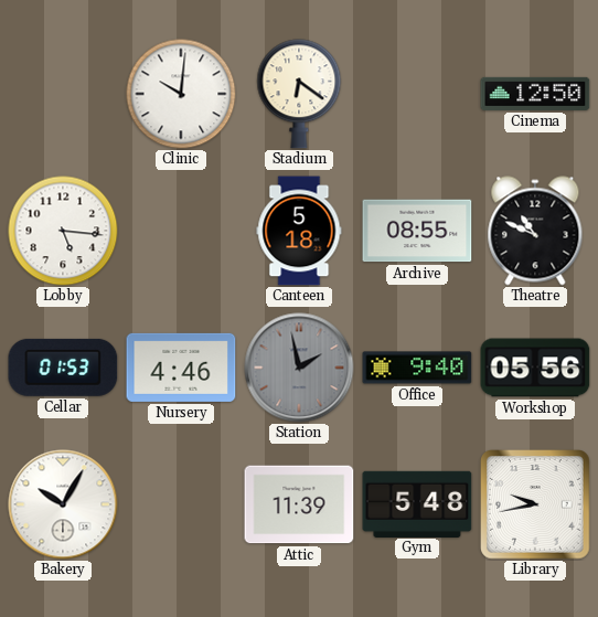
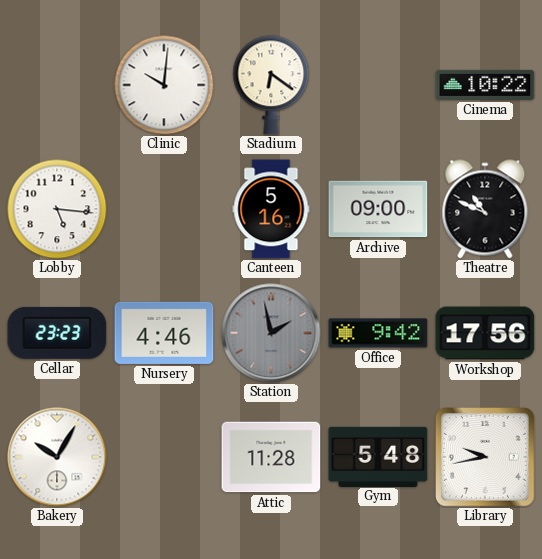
Cinema: 12:50 -> 10:22
Canteen: 5:18 -> 5:16
Archive: 08:55 -> 09:00
Cellar: 01:53 -> 23:23
Office: 9:40 -> 9:42
Workshop: 05:56 -> 17:56
Attic: 11:39 -> 11:28
